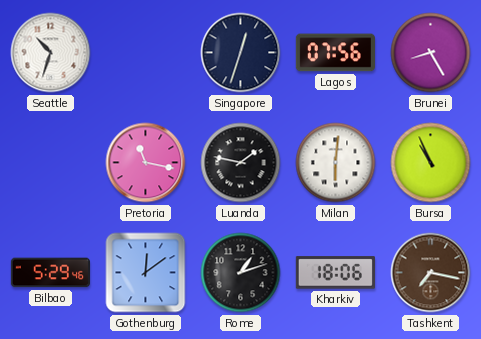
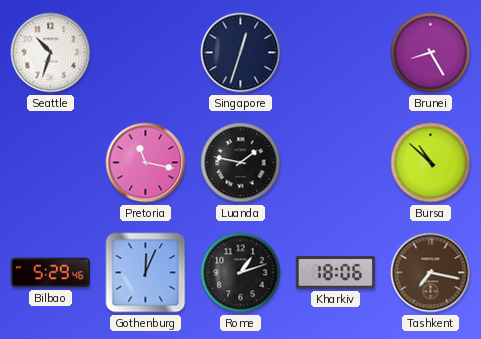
Lagos: 07:56 -> none
Milan: 6:01 -> none
Bursa: 10:56 -> 10:52
Gothenburg: 12:09 -> 12:04
